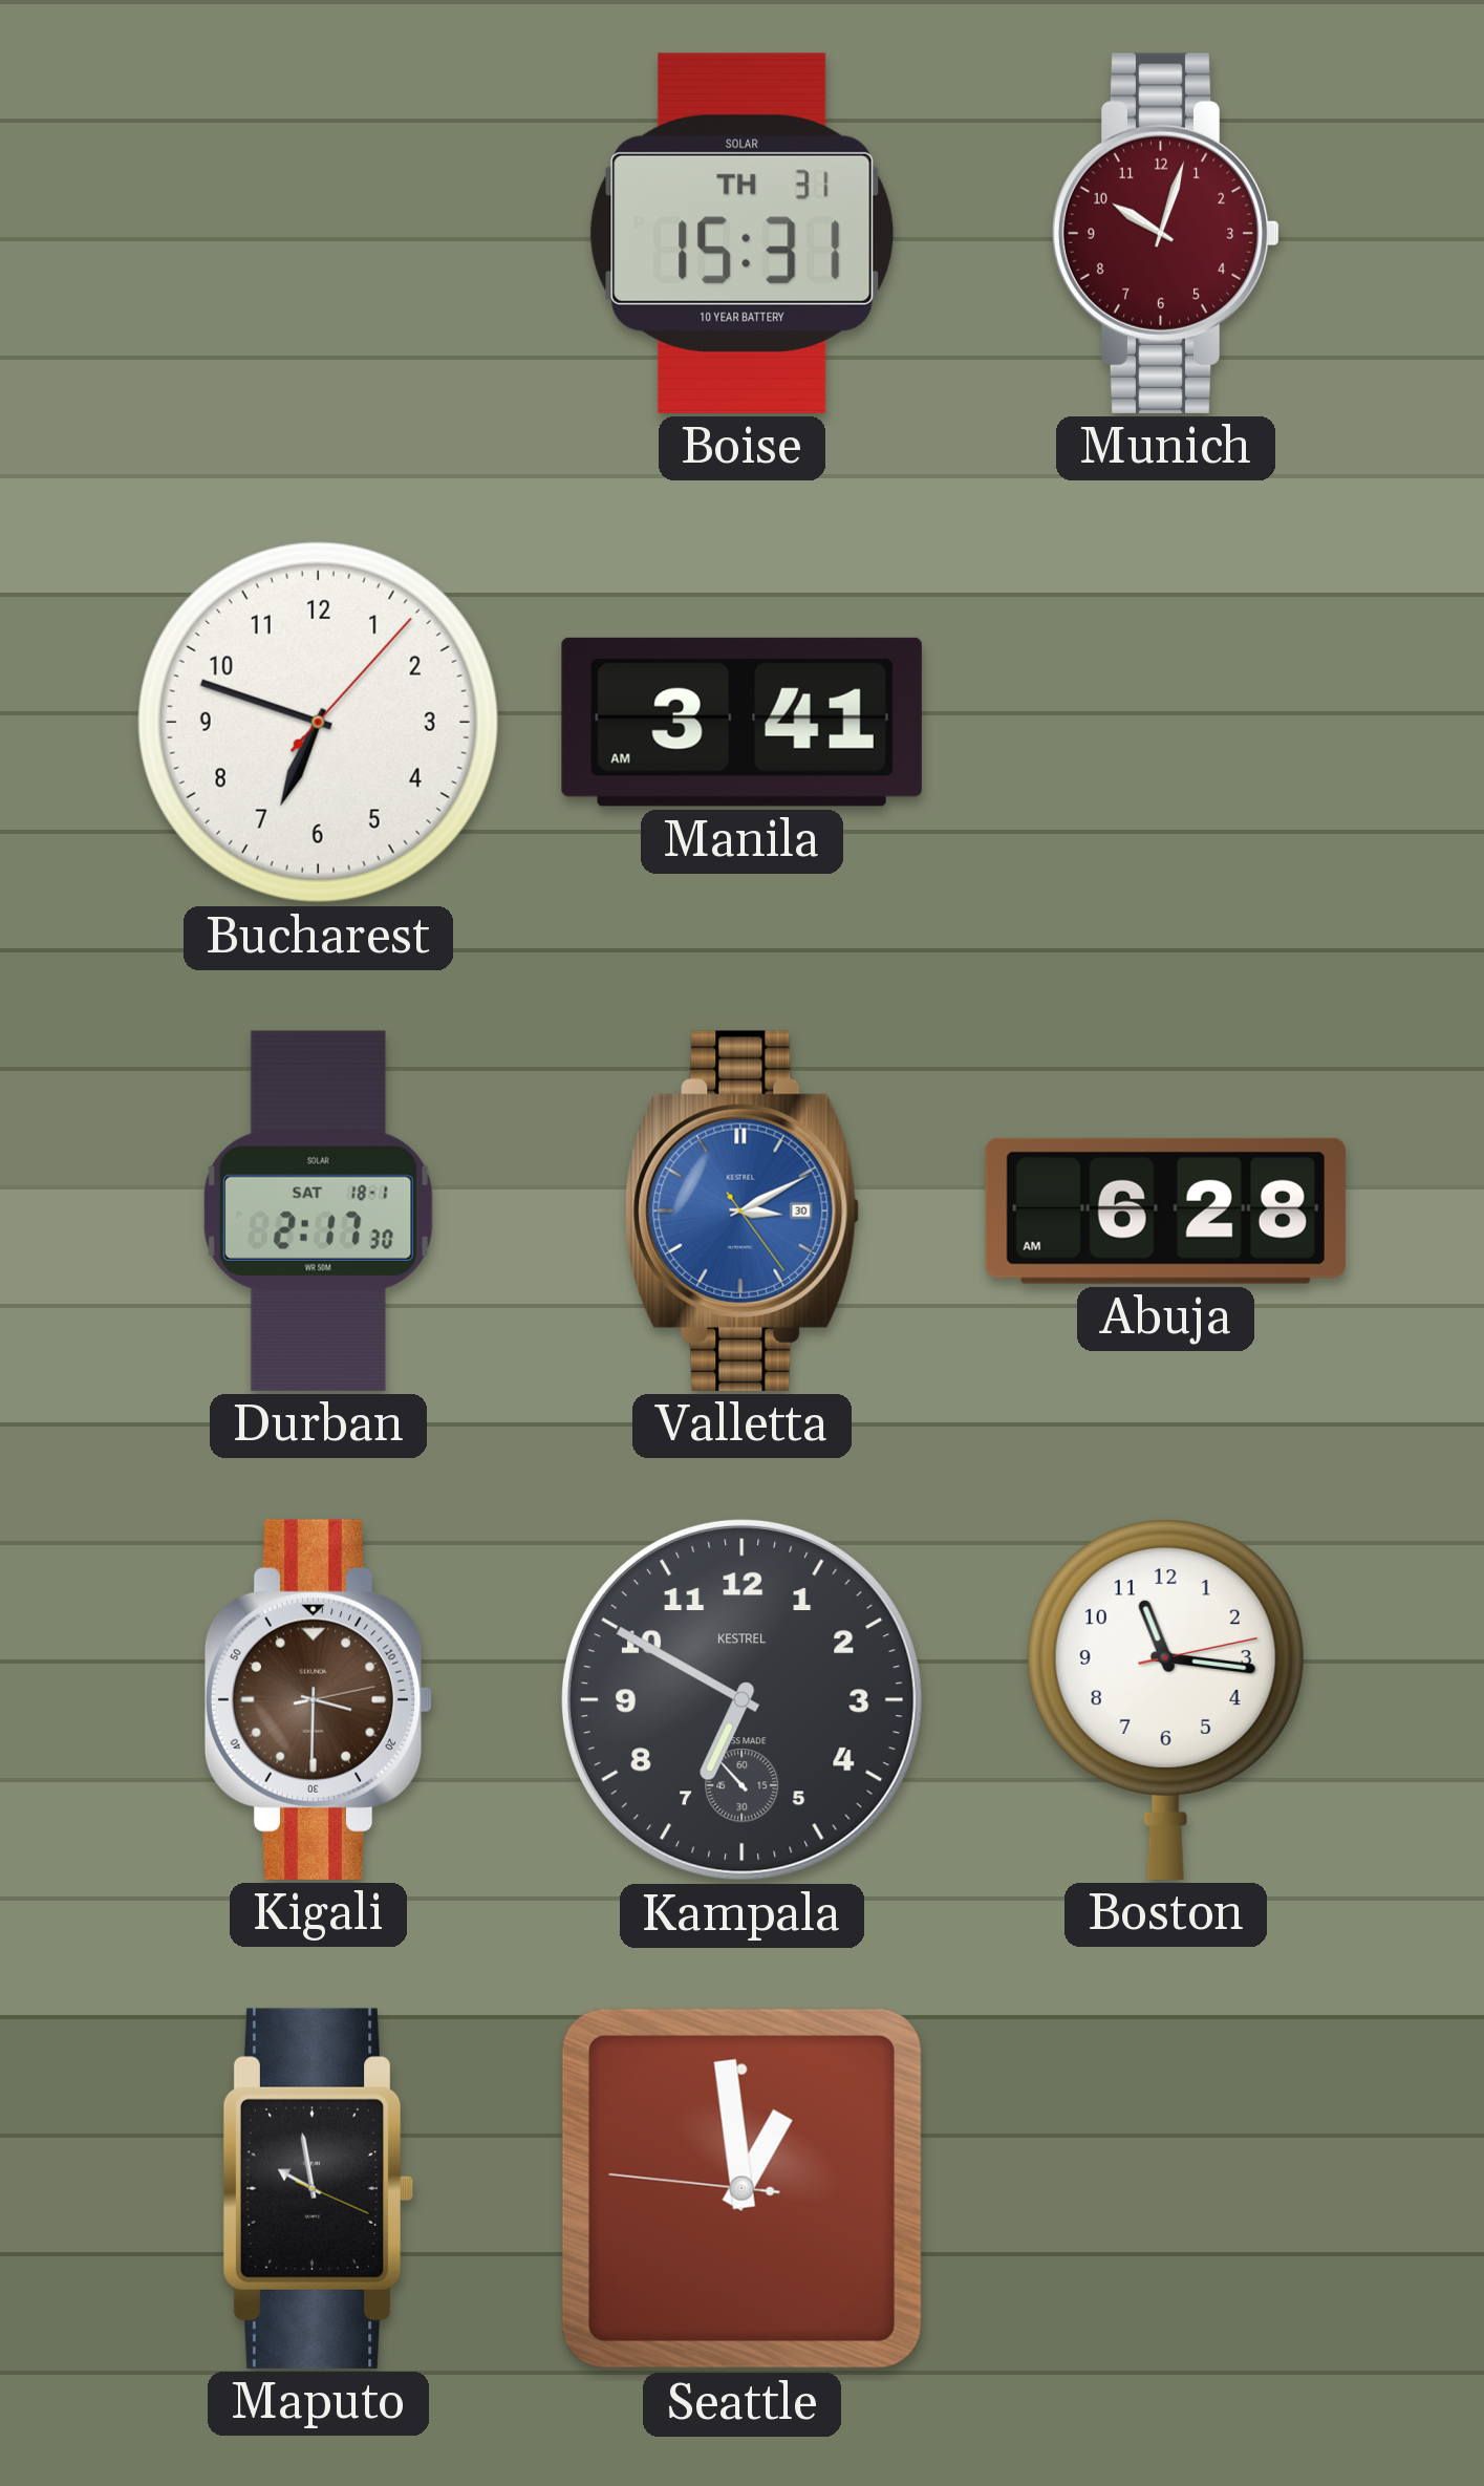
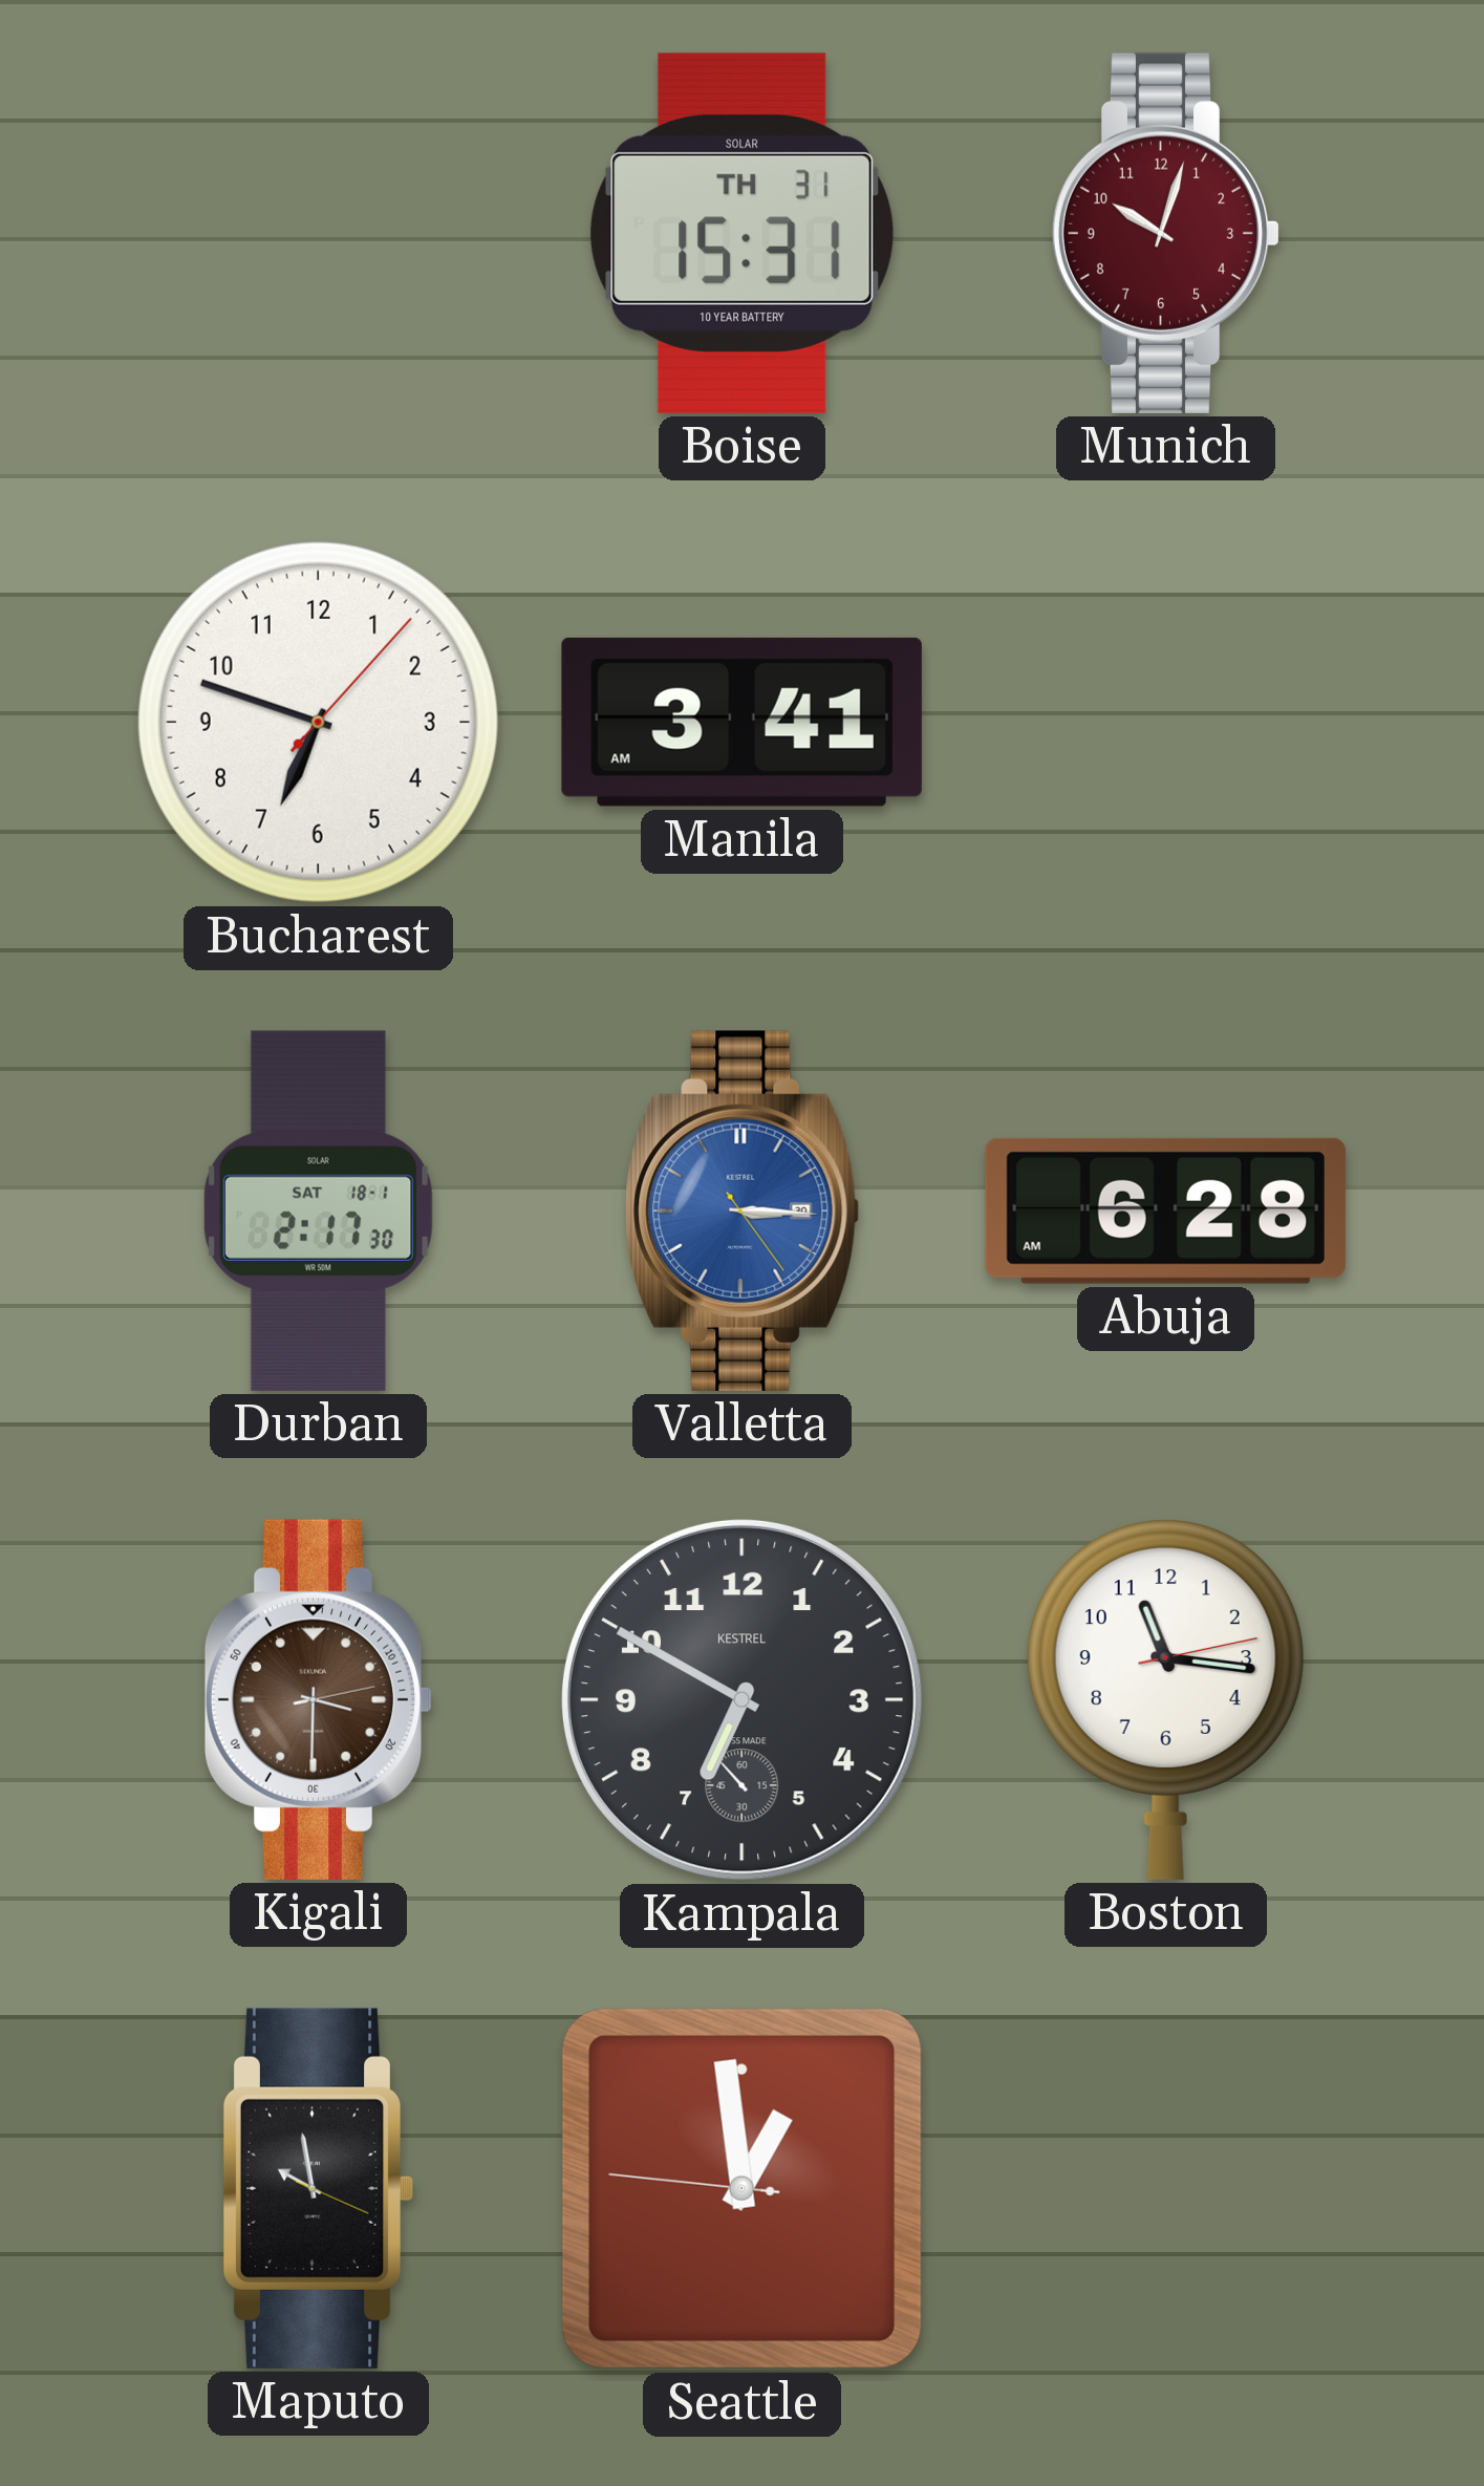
Valletta: 3:10 -> 3:15
